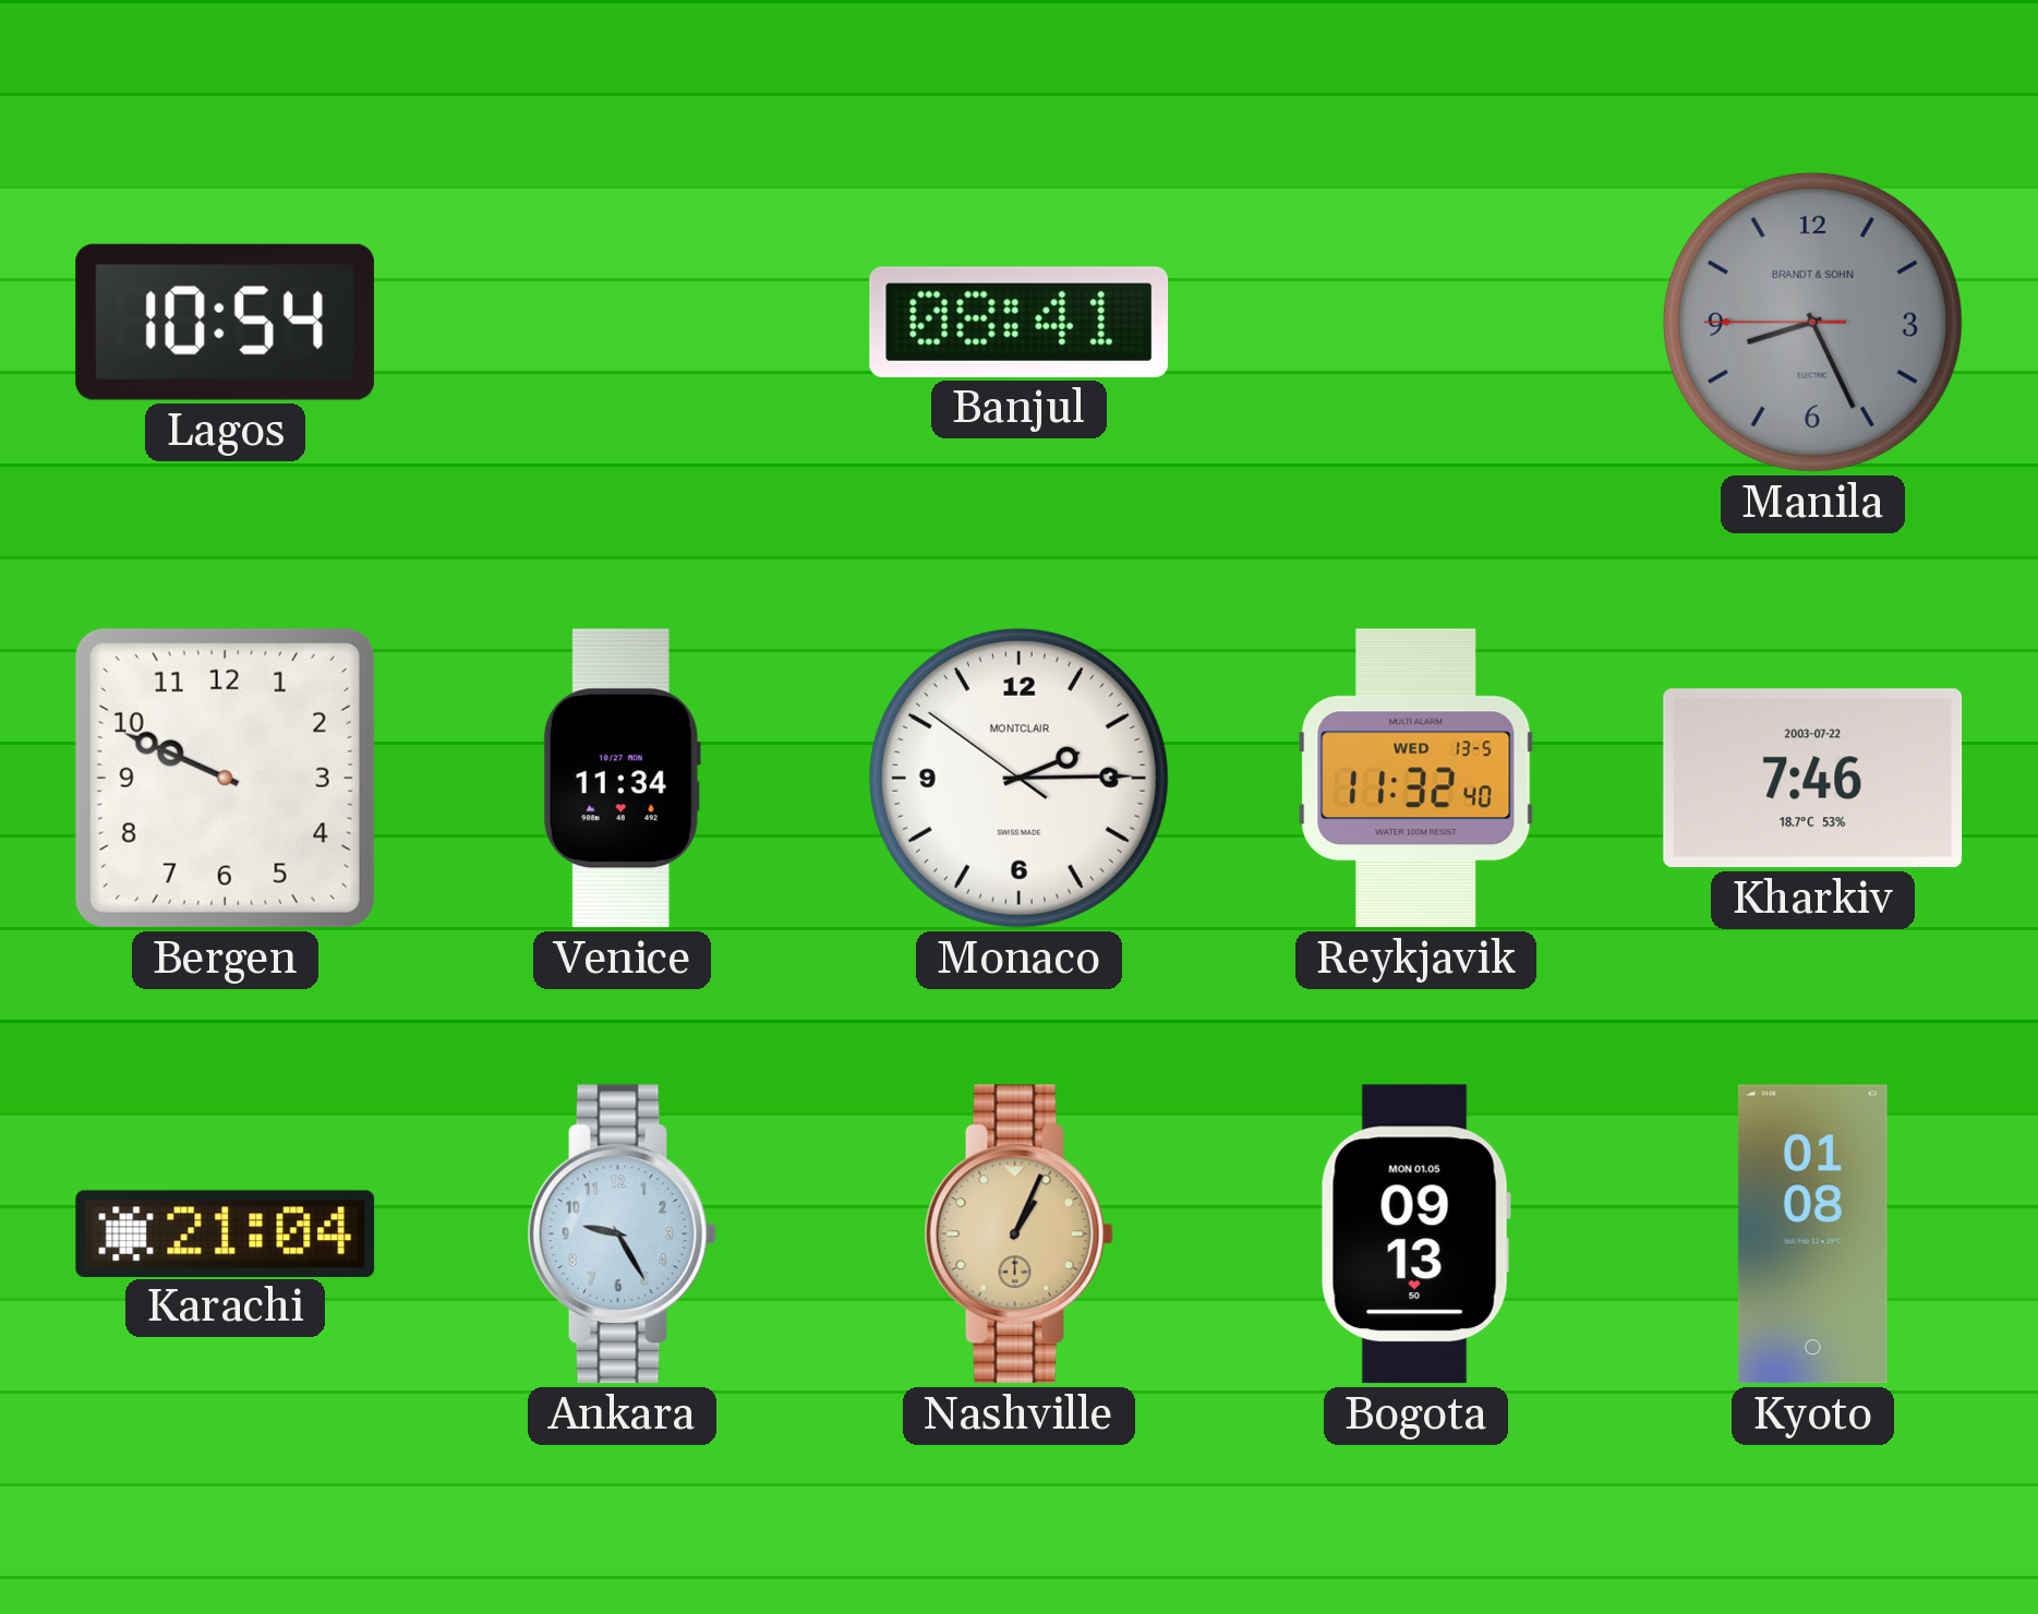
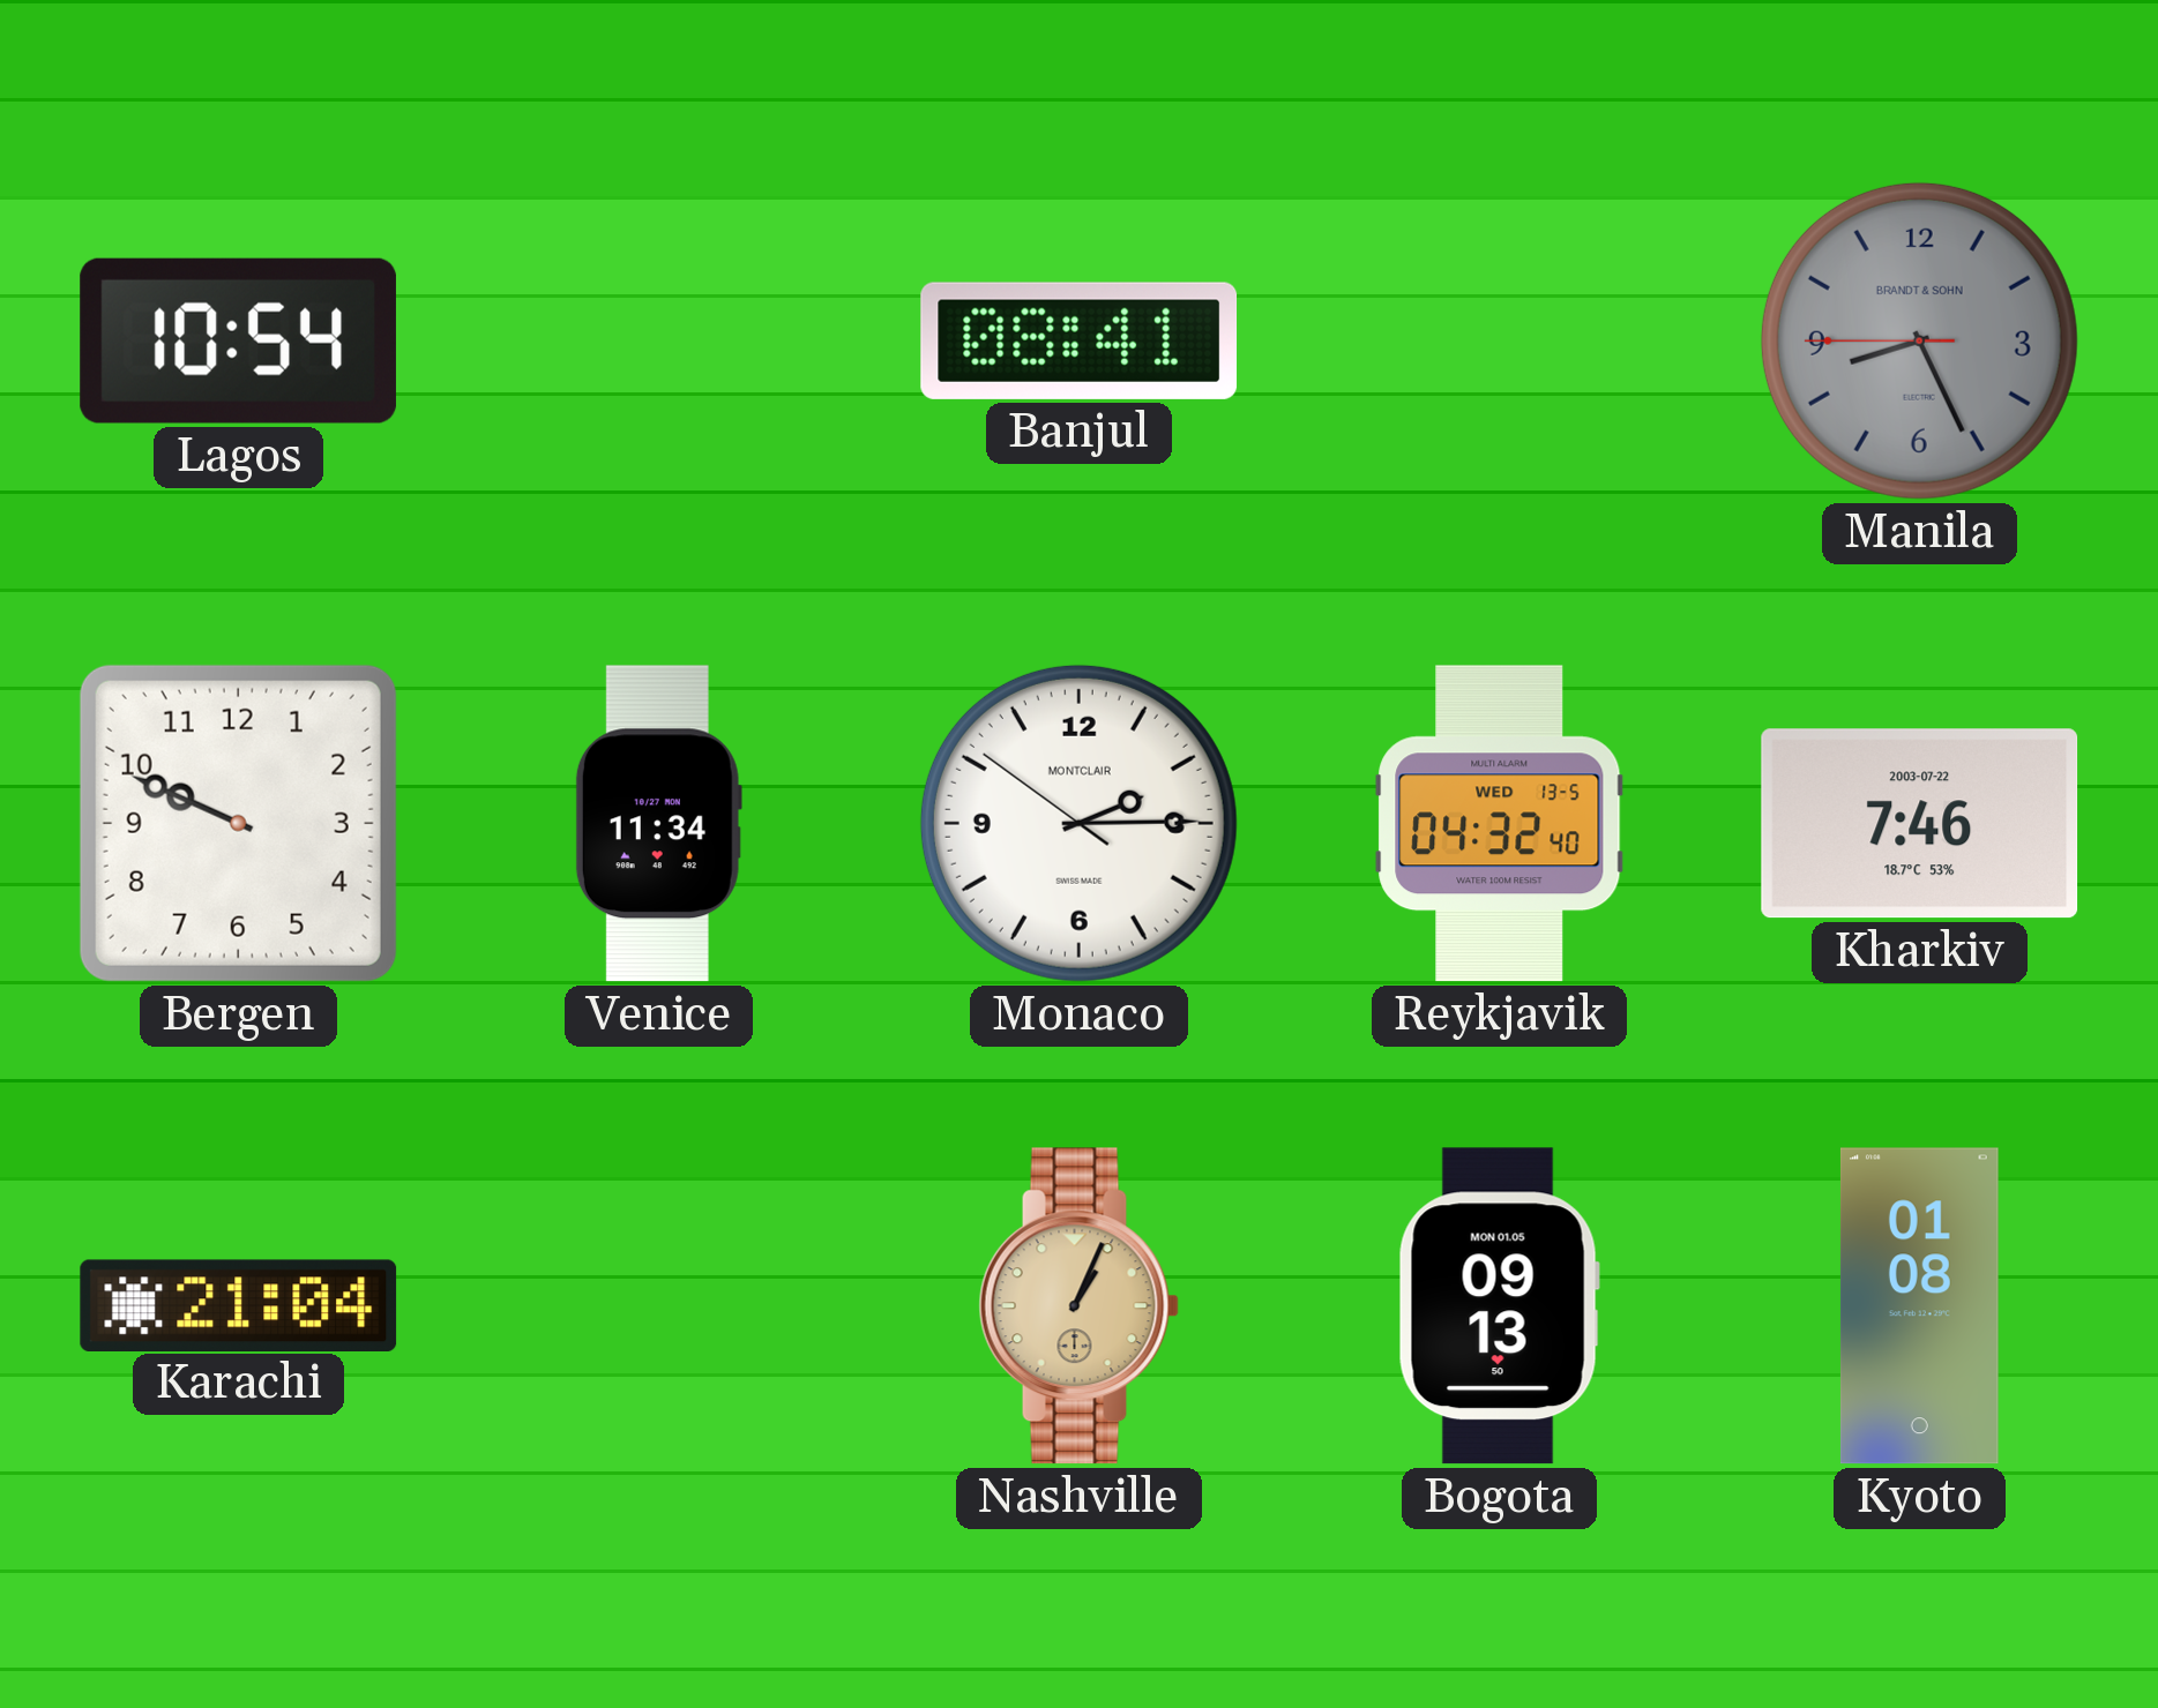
Reykjavik: 11:32 -> 04:32
Ankara: 9:25 -> none
